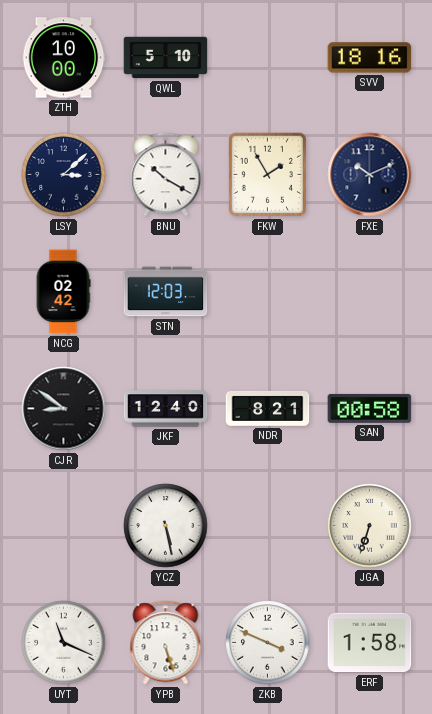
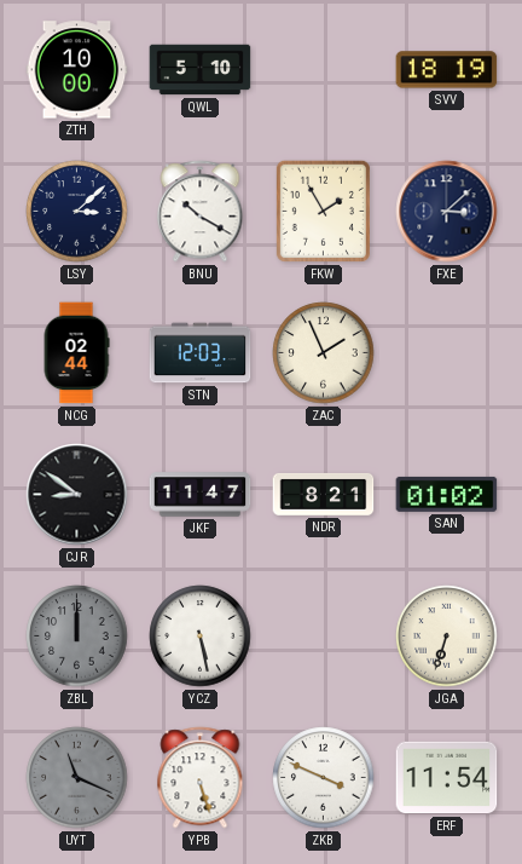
SVV: 18:16 -> 18:19
FXE: 10:11 -> 3:08
NCG: 02:42 -> 02:44
ZAC: none -> 1:56
JKF: 12:40 -> 11:47
SAN: 00:58 -> 01:02
ZBL: none -> 12:00
UYT dial: white -> grey
ERF: 1:58 -> 11:54
